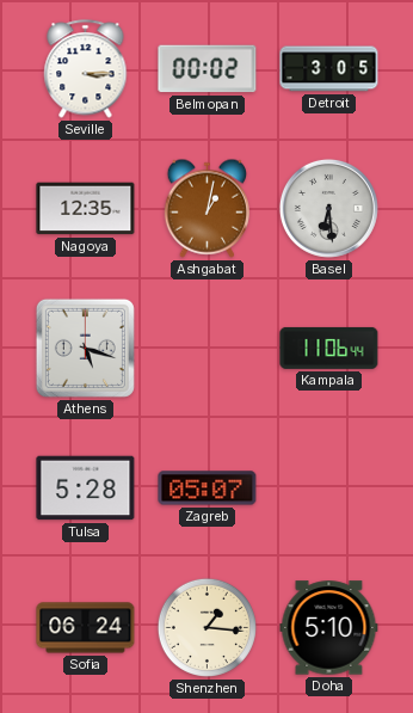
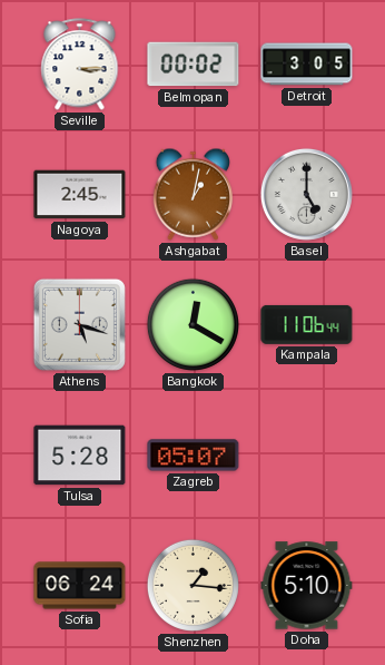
Nagoya: 12:35 -> 2:45
Basel: 6:29 -> 5:00
Bangkok: none -> 12:20
